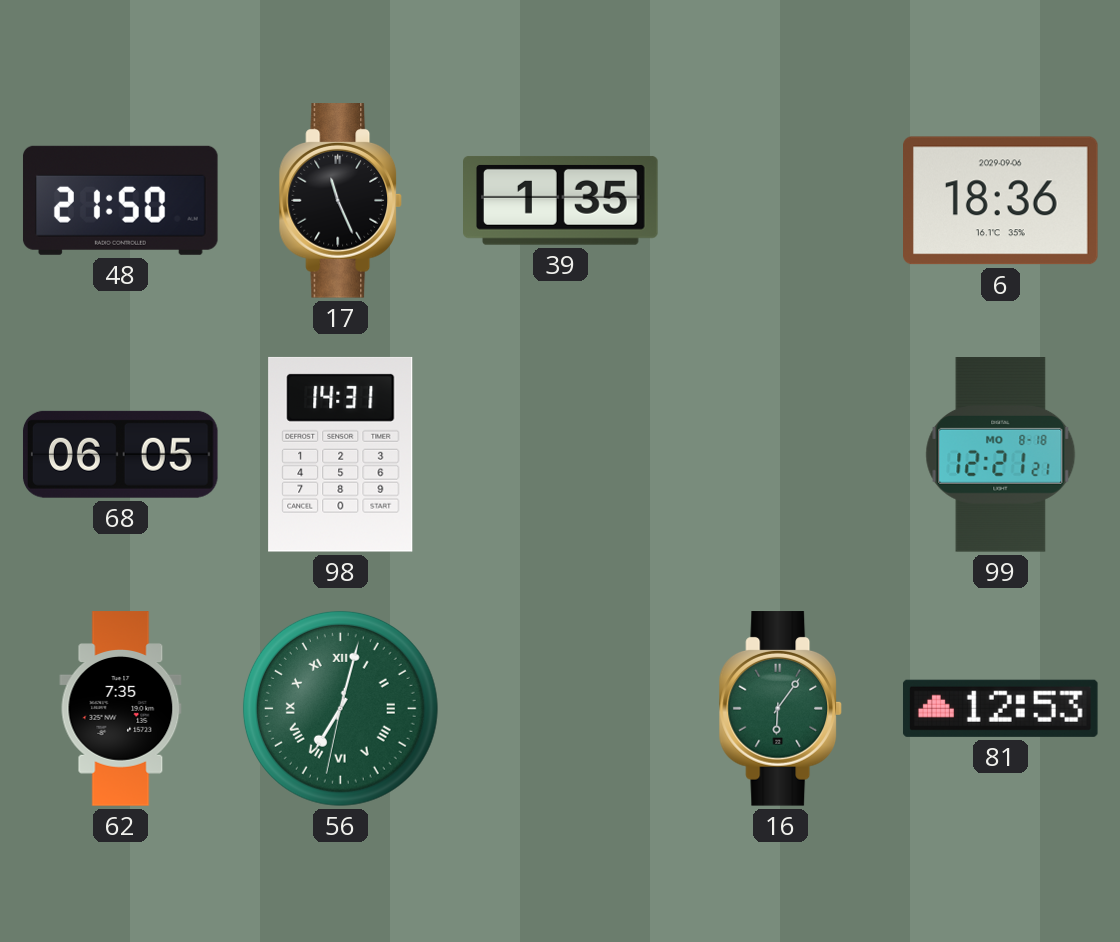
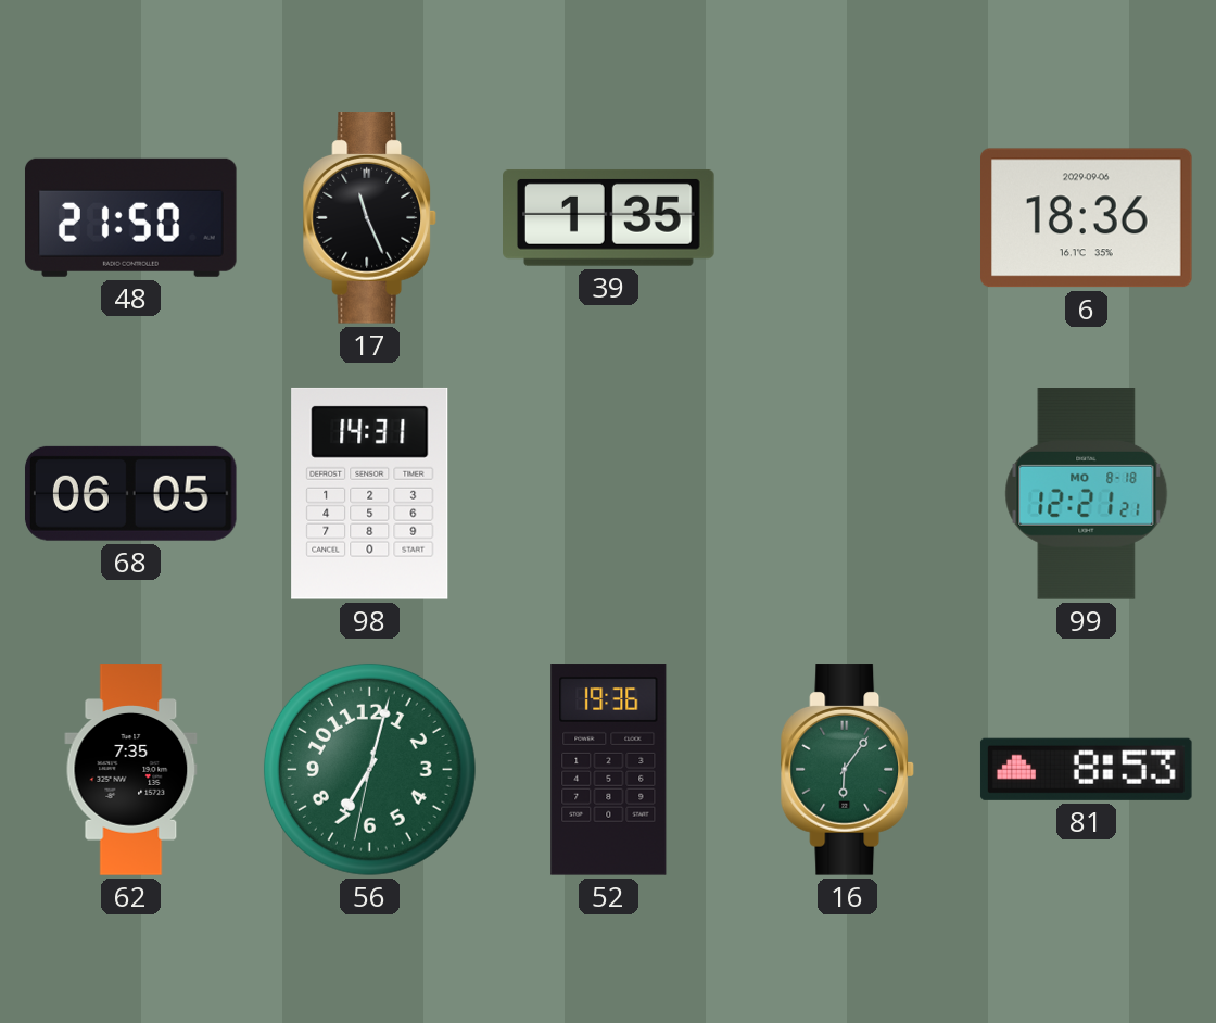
56 numerals: Roman -> Arabic
52: none -> 19:36
81: 12:53 -> 8:53
